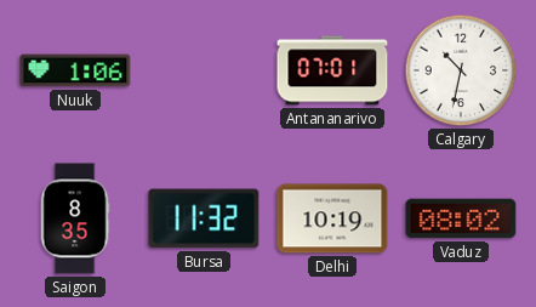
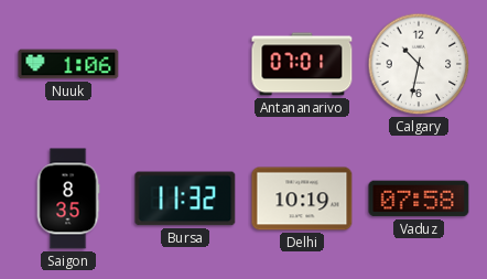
Vaduz: 08:02 -> 07:58
